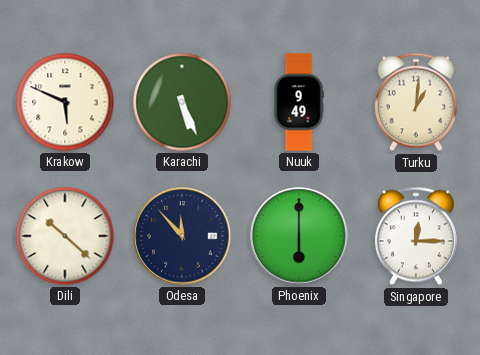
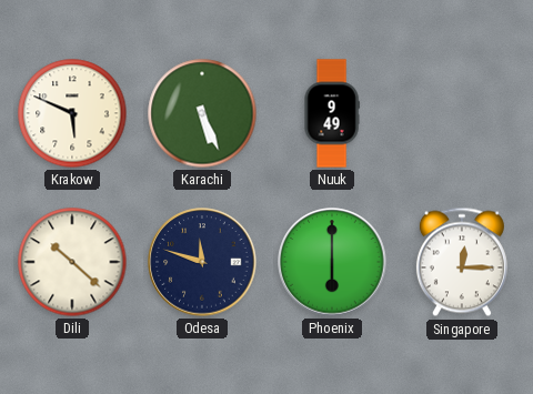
Turku: 1:01 -> none
Odesa: 11:53 -> 11:48
